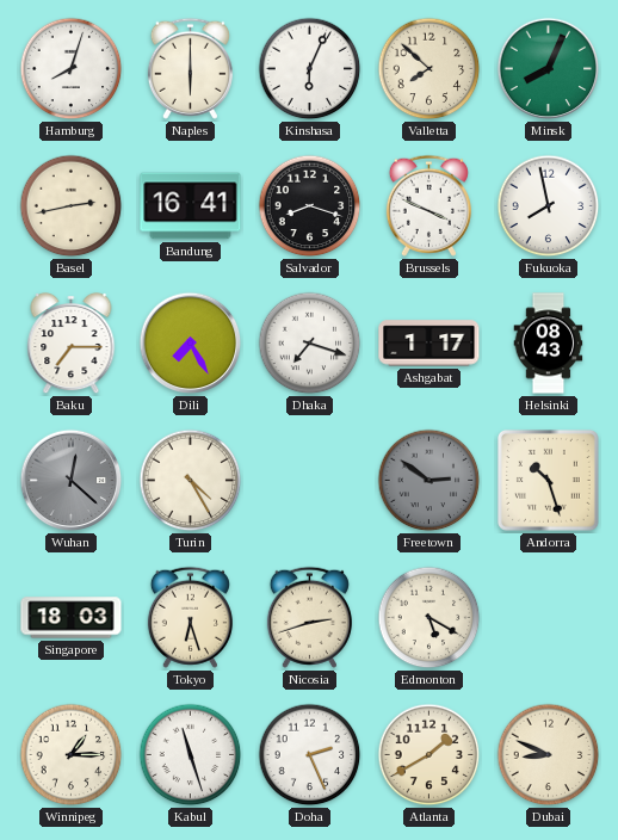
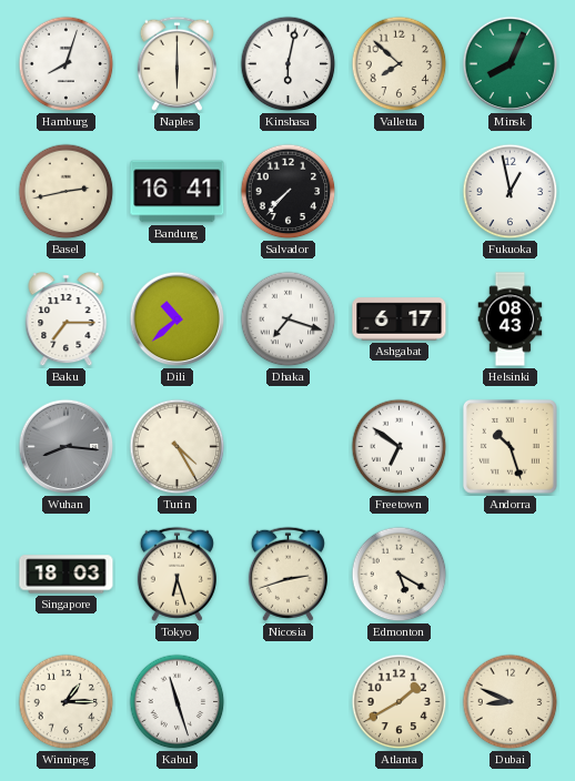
Kinshasa: 6:04 -> 6:02
Salvador: 8:18 -> 7:37
Brussels: 3:49 -> none
Fukuoka: 7:58 -> 12:58
Dili: 7:25 -> 10:38
Ashgabat: 1:17 -> 6:17
Wuhan: 12:22 -> 8:16
Freetown: 2:51 -> 6:51
Freetown dial: grey -> white
Doha: 2:26 -> none
